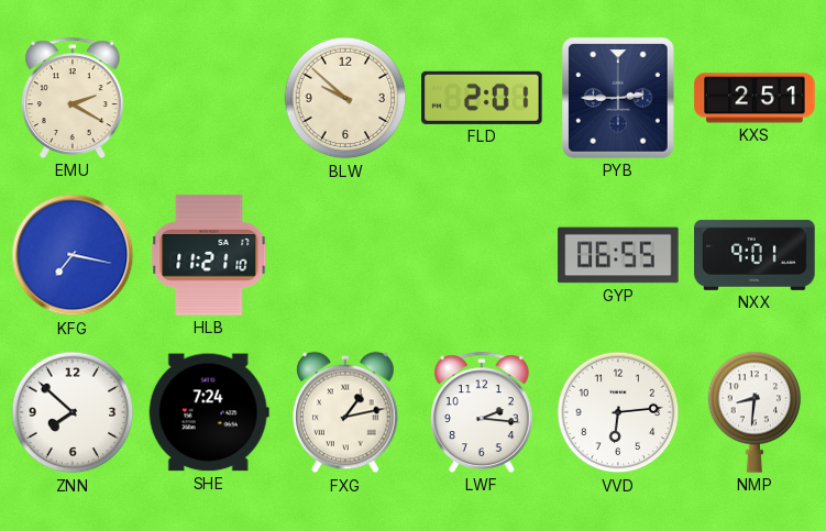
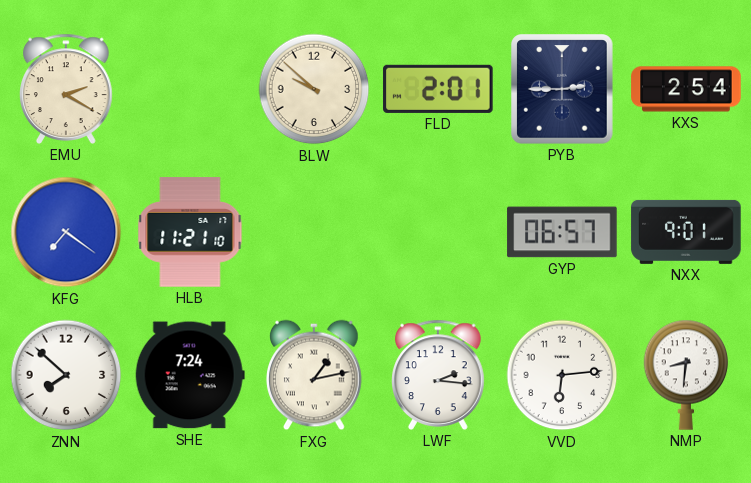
KXS: 2:51 -> 2:54
KFG: 7:17 -> 7:21
GYP: 06:55 -> 06:57
